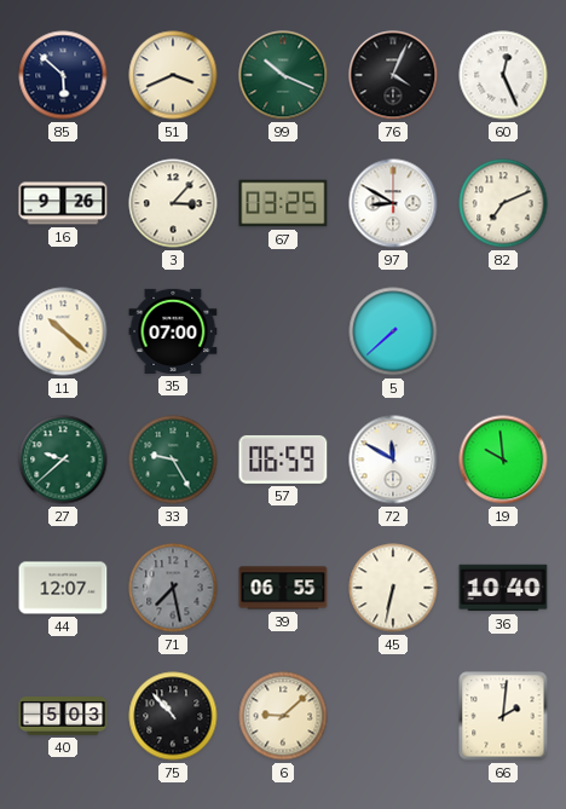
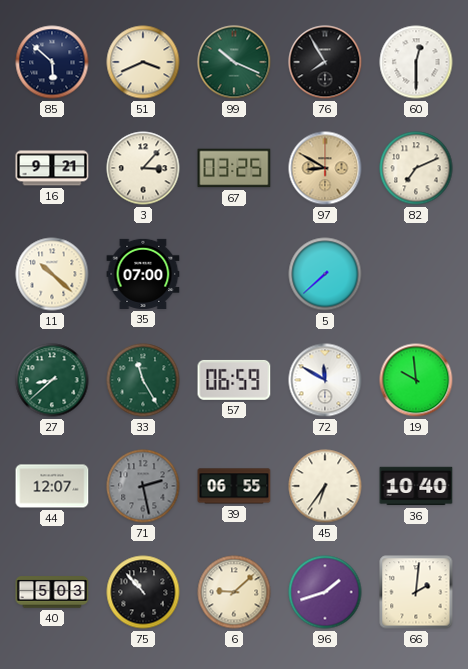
76: 4:04 -> 7:55
60: 12:26 -> 12:30
16: 9:26 -> 9:21
97 dial: white -> champagne
27: 9:38 -> 8:38
33: 9:25 -> 11:25
71: 7:28 -> 2:28
45: 6:32 -> 6:36
96: none -> 1:42
